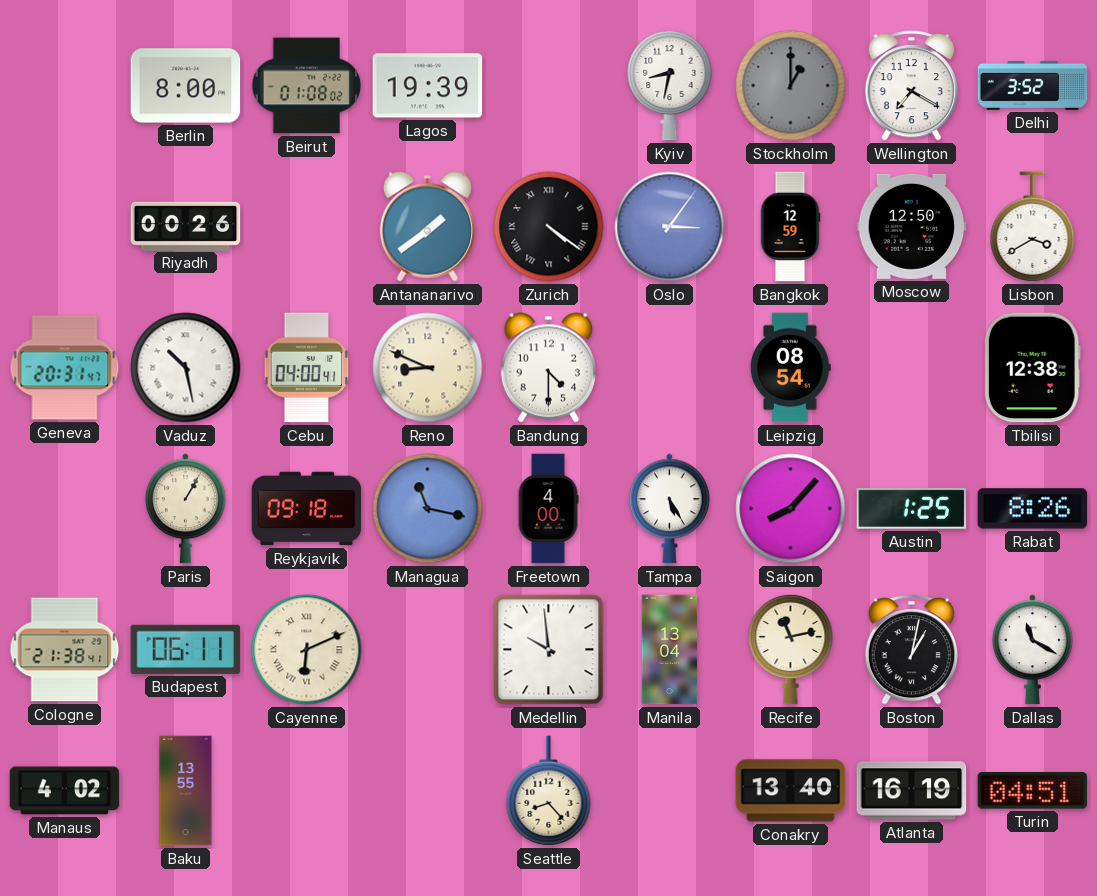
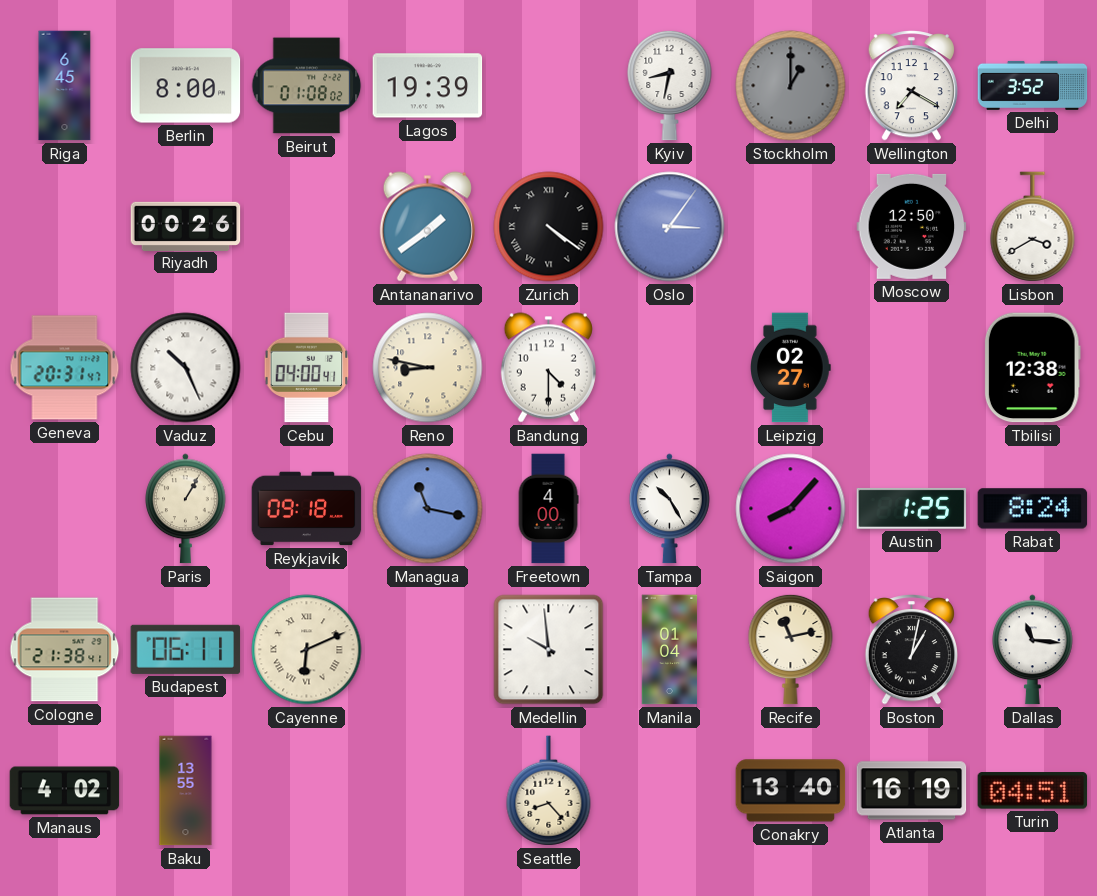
Riga: none -> 6:45
Bangkok: 12:59 -> none
Vaduz: 10:28 -> 10:26
Reno: 8:49 -> 8:47
Leipzig: 08:54 -> 02:27
Tampa: 5:25 -> 10:25
Rabat: 8:26 -> 8:24
Manila: 13:04 -> 01:04
Dallas: 11:20 -> 11:16
